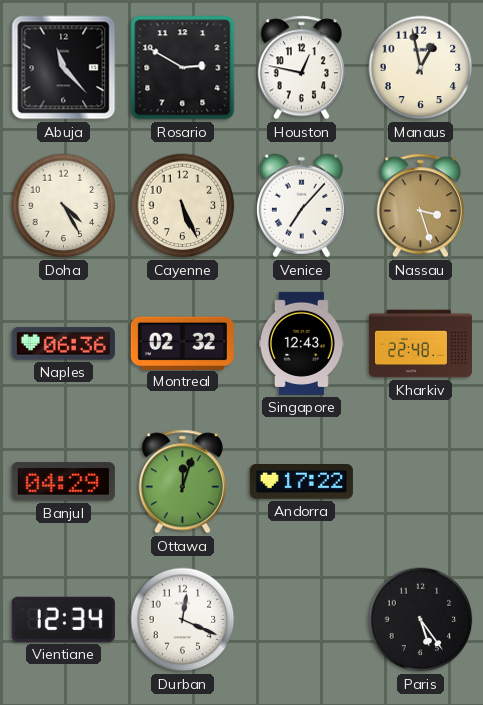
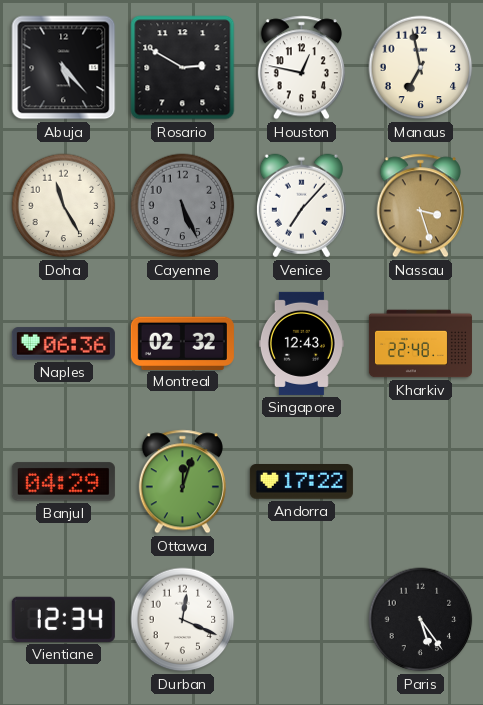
Abuja: 11:23 -> 5:23
Manaus: 12:58 -> 6:58
Doha: 4:25 -> 11:25
Cayenne dial: cream -> grey
